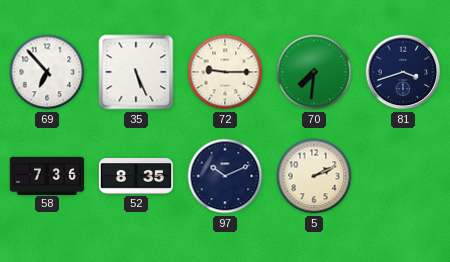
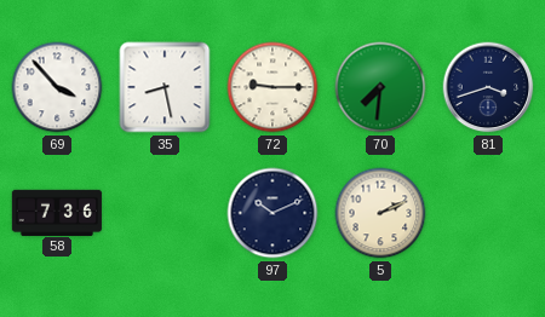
69: 6:53 -> 3:53
35: 5:26 -> 8:28
52: 8:35 -> none
